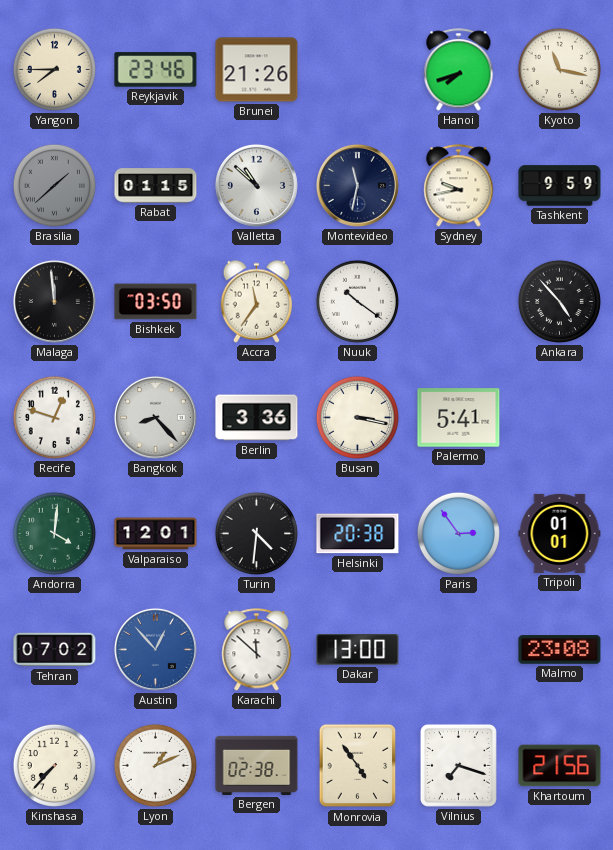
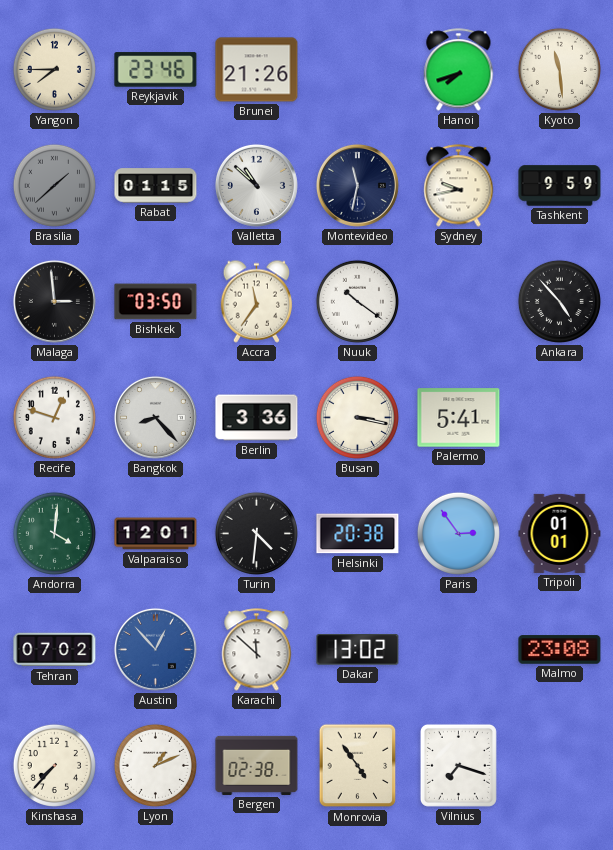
Kyoto: 11:17 -> 11:29
Malaga: 11:59 -> 2:59
Dakar: 13:00 -> 13:02
Khartoum: 21:56 -> none
